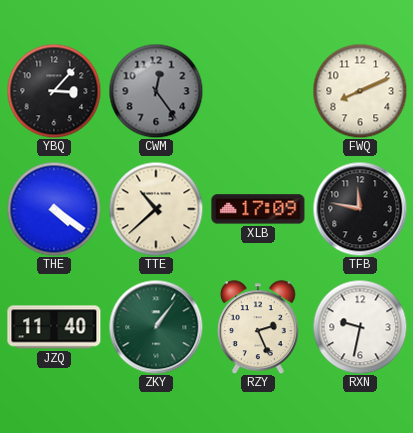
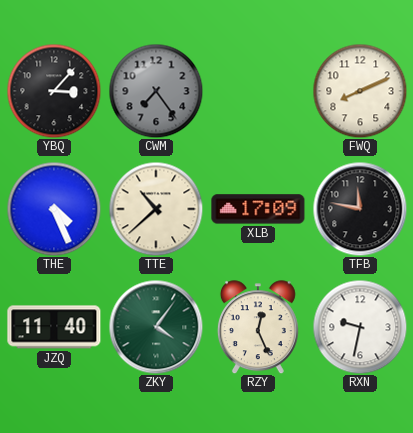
CWM: 12:24 -> 7:24
THE: 4:21 -> 4:26
ZKY: 1:06 -> 4:06
RZY: 2:26 -> 12:26
